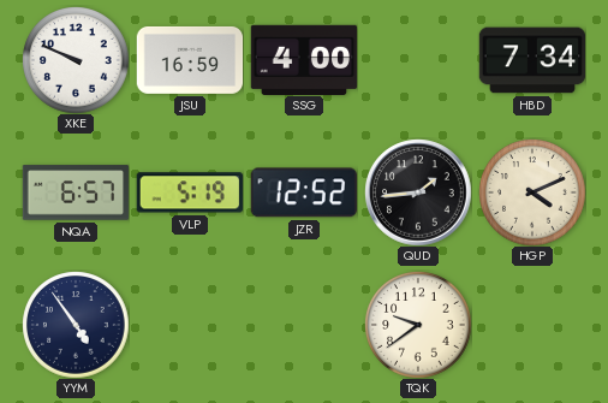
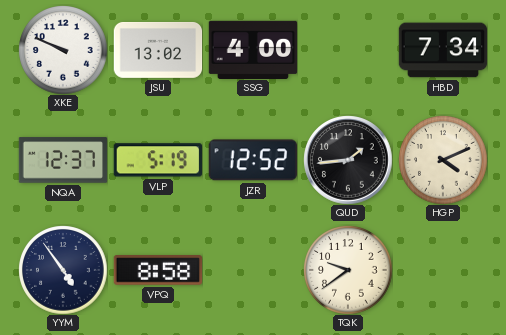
JSU: 16:59 -> 13:02
NQA: 6:57 -> 12:37
VPQ: none -> 8:58
